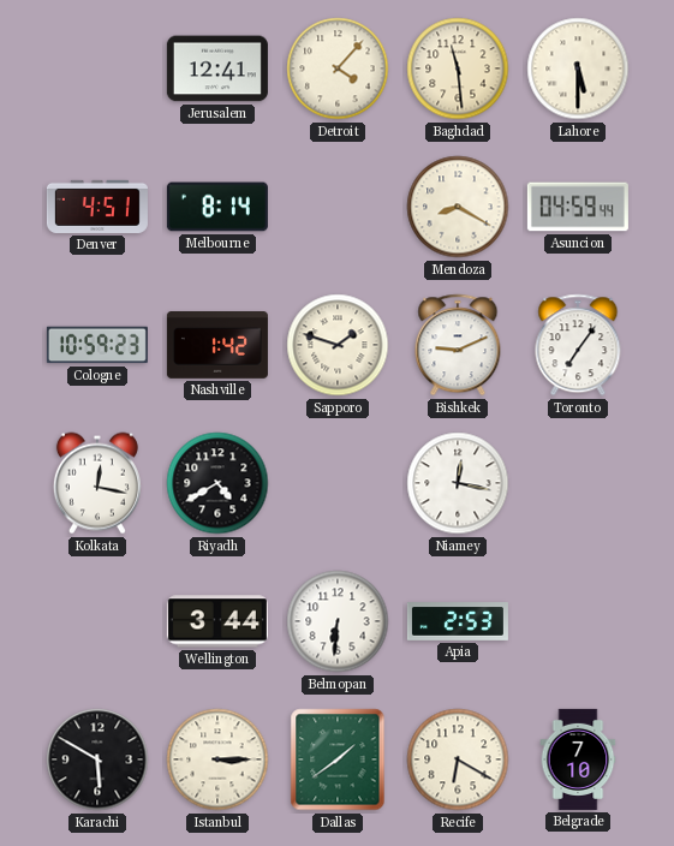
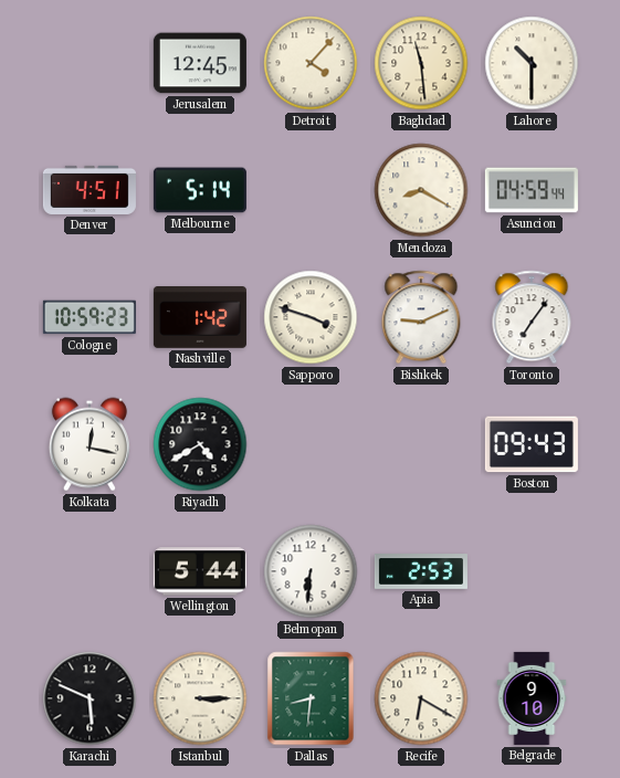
Jerusalem: 12:41 -> 12:45
Lahore: 5:30 -> 10:30
Melbourne: 8:14 -> 5:14
Sapporo: 1:48 -> 3:48
Niamey: 12:17 -> none
Boston: none -> 09:43
Wellington: 3:44 -> 5:44
Karachi: 5:50 -> 5:49
Dallas: 1:39 -> 8:31
Belgrade: 7:10 -> 9:10
